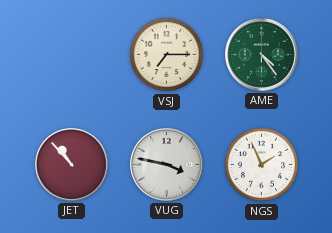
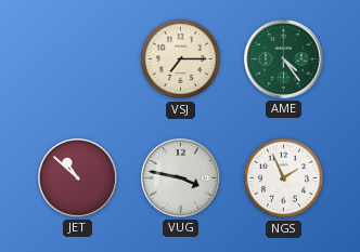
JET: 10:53 -> 10:52
